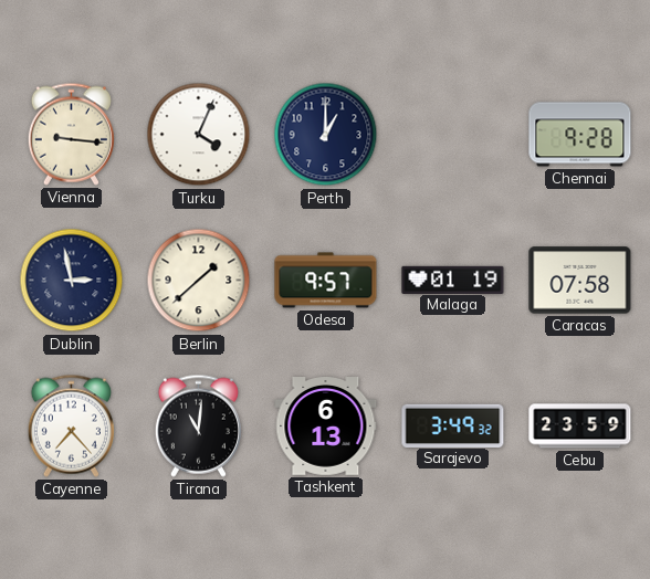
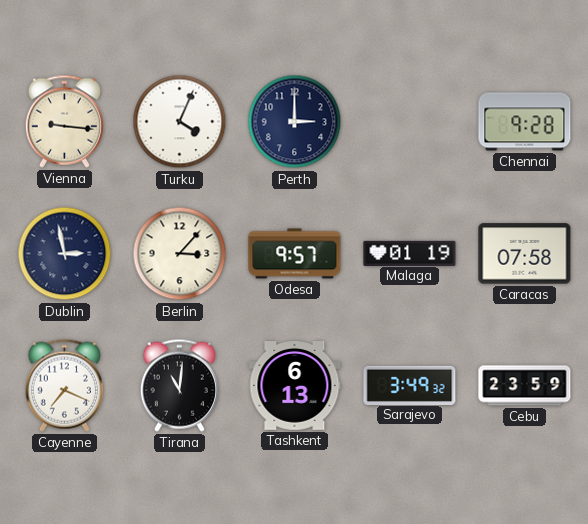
Perth: 1:00 -> 3:00
Berlin: 1:38 -> 3:07
Cayenne: 7:23 -> 7:19
